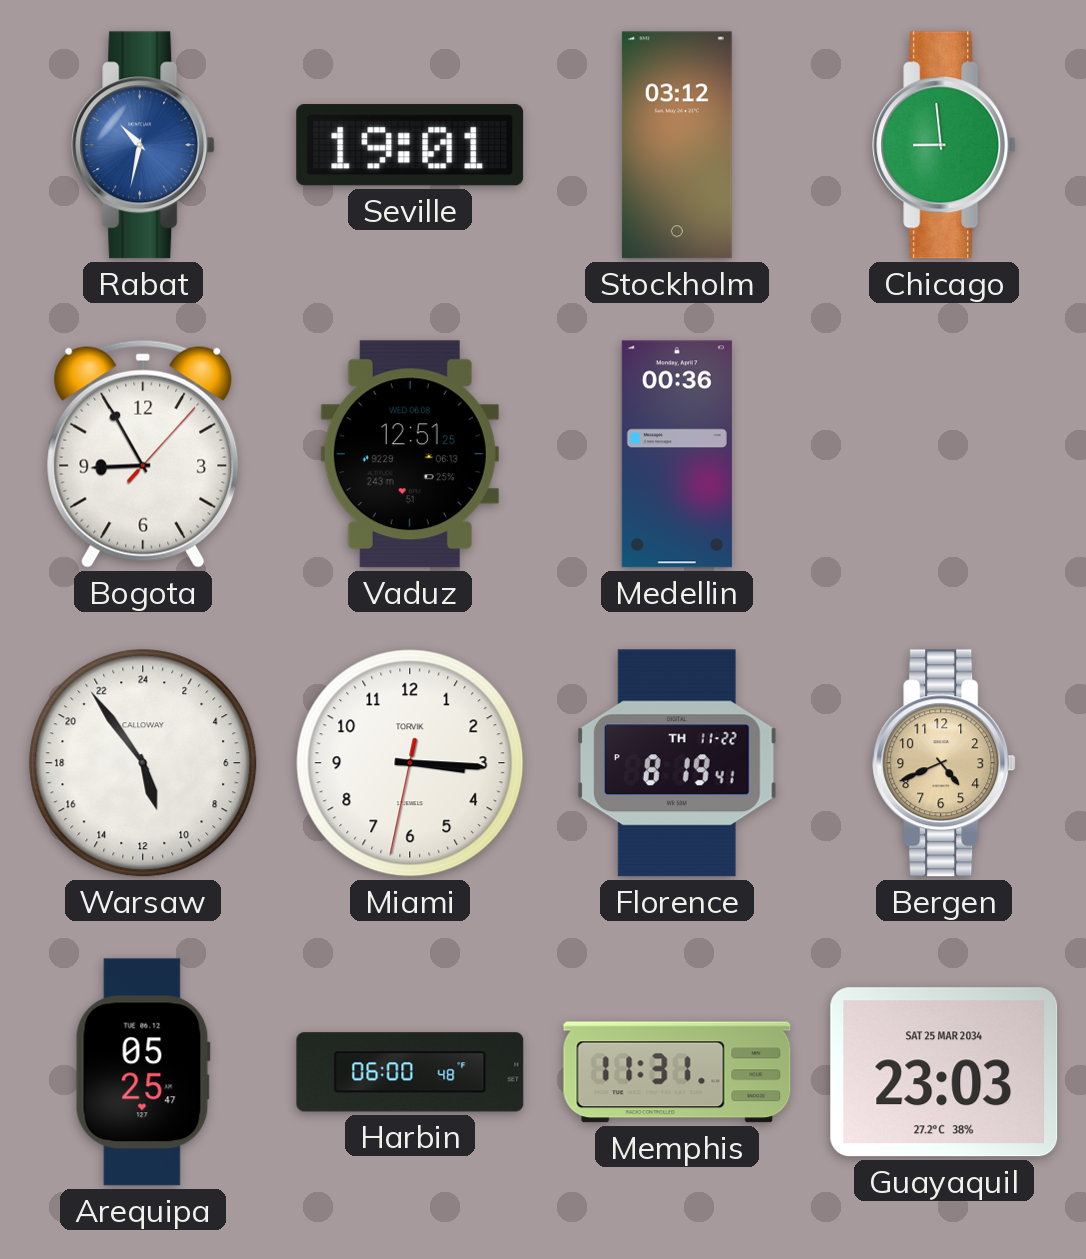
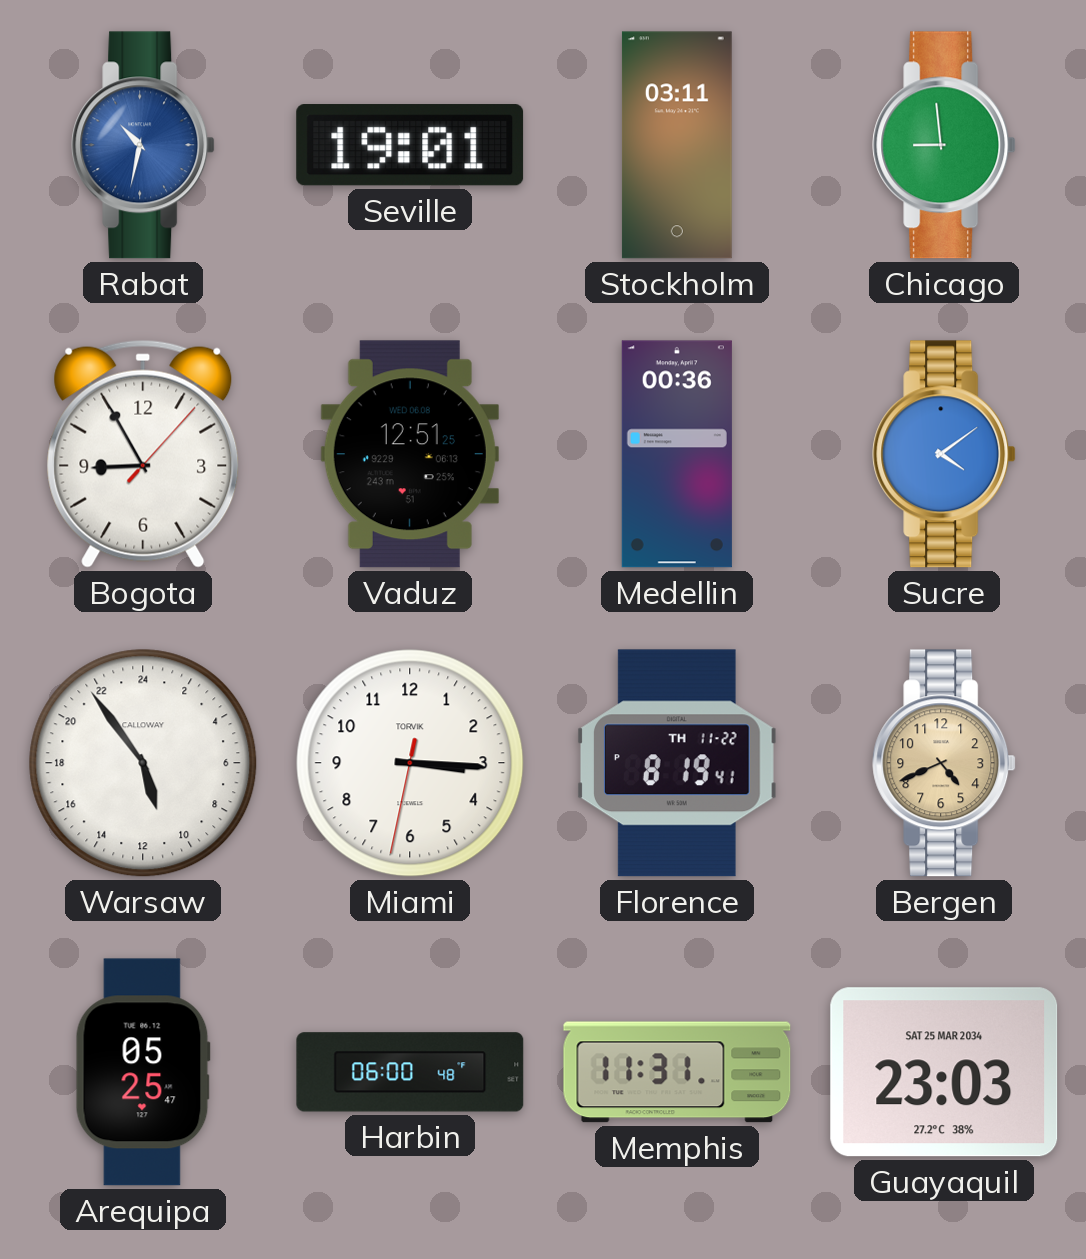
Stockholm: 03:12 -> 03:11
Sucre: none -> 4:09
